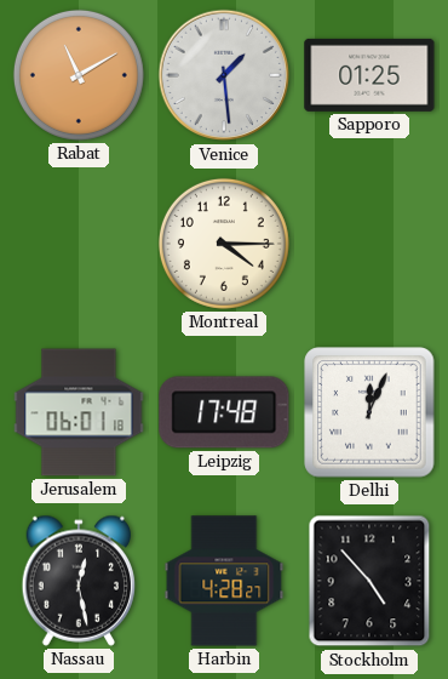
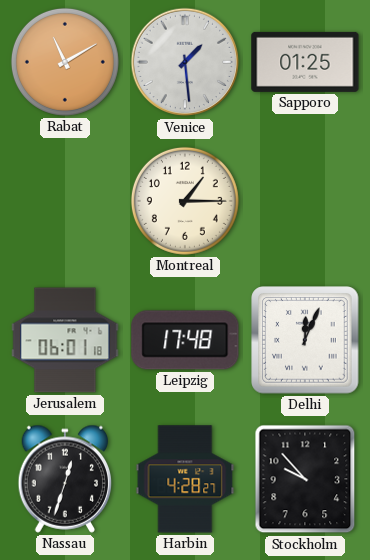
Montreal: 4:15 -> 1:15
Nassau: 12:28 -> 12:33
Stockholm: 4:53 -> 9:53
